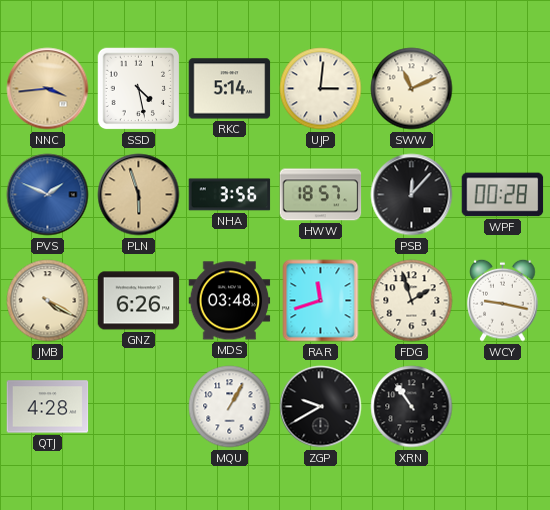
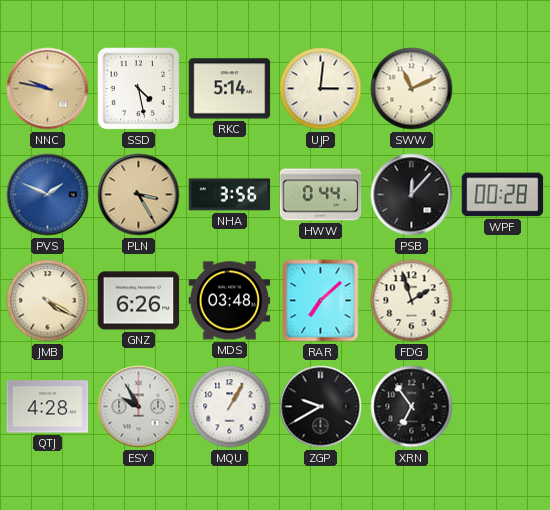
NNC: 3:44 -> 9:47
PLN: 5:57 -> 3:25
HWW: 18:57 -> 0:44
RAR: 11:42 -> 7:08
WCY: 9:17 -> none
ESY: none -> 9:55
XRN: 10:54 -> 6:54
